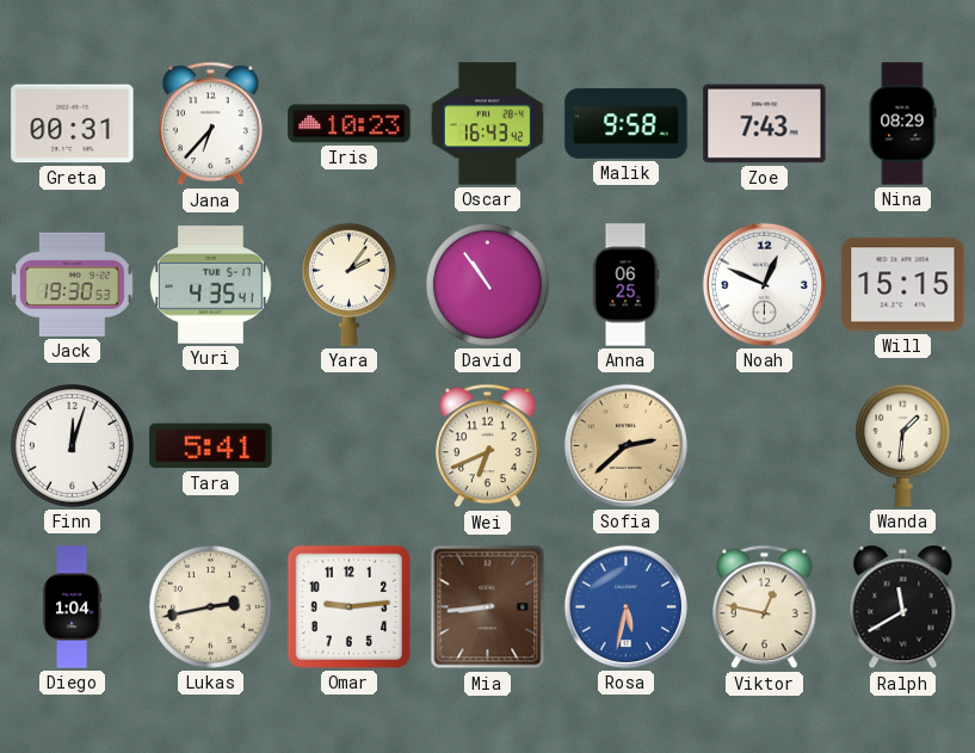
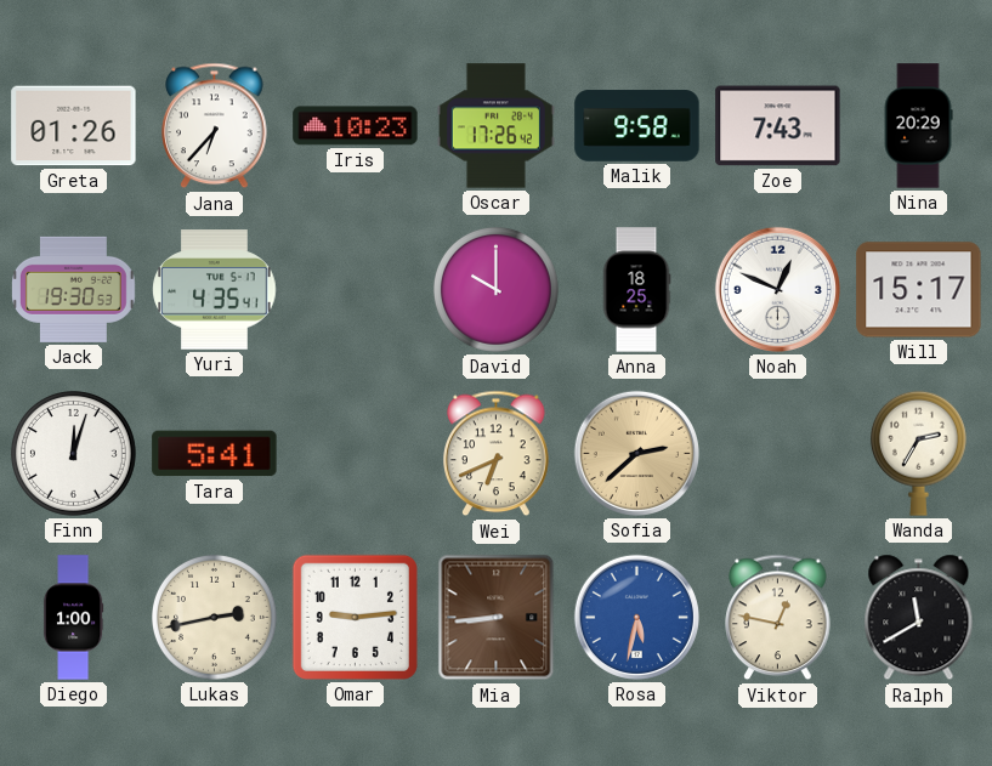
Greta: 00:31 -> 01:26
Oscar: 16:43 -> 17:26
Nina: 08:29 -> 20:29
Yara: 2:06 -> none
David: 10:54 -> 10:00
Anna: 06:25 -> 18:25
Will: 15:15 -> 15:17
Wanda: 1:31 -> 2:35
Diego: 1:04 -> 1:00
